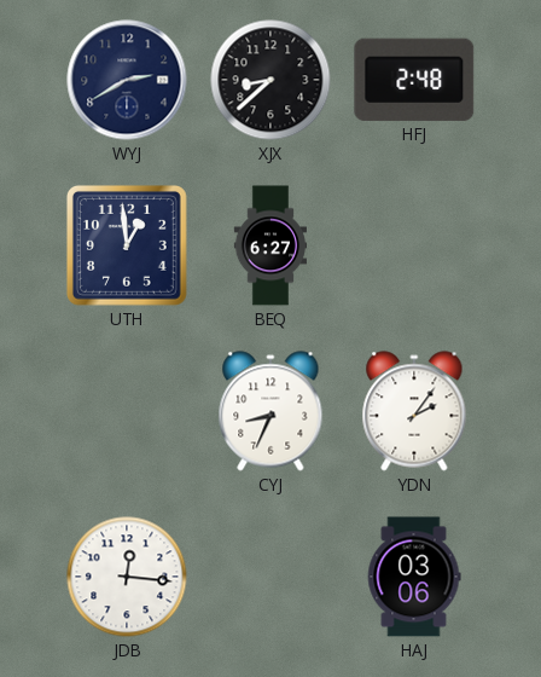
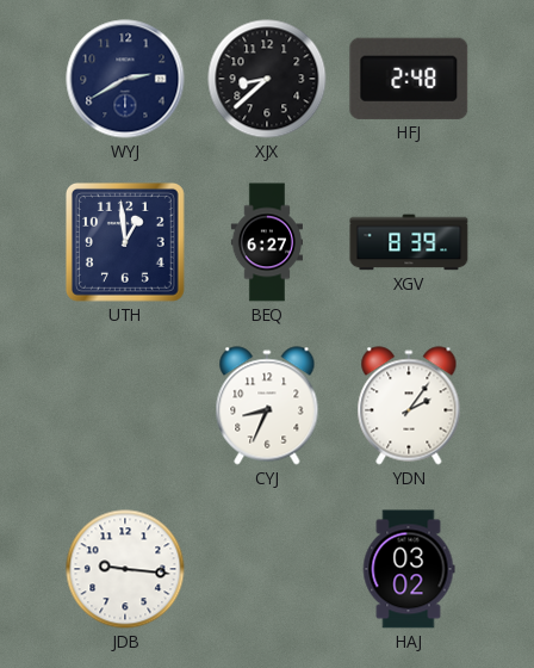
XGV: none -> 8:39
JDB: 12:16 -> 9:16
HAJ: 03:06 -> 03:02
